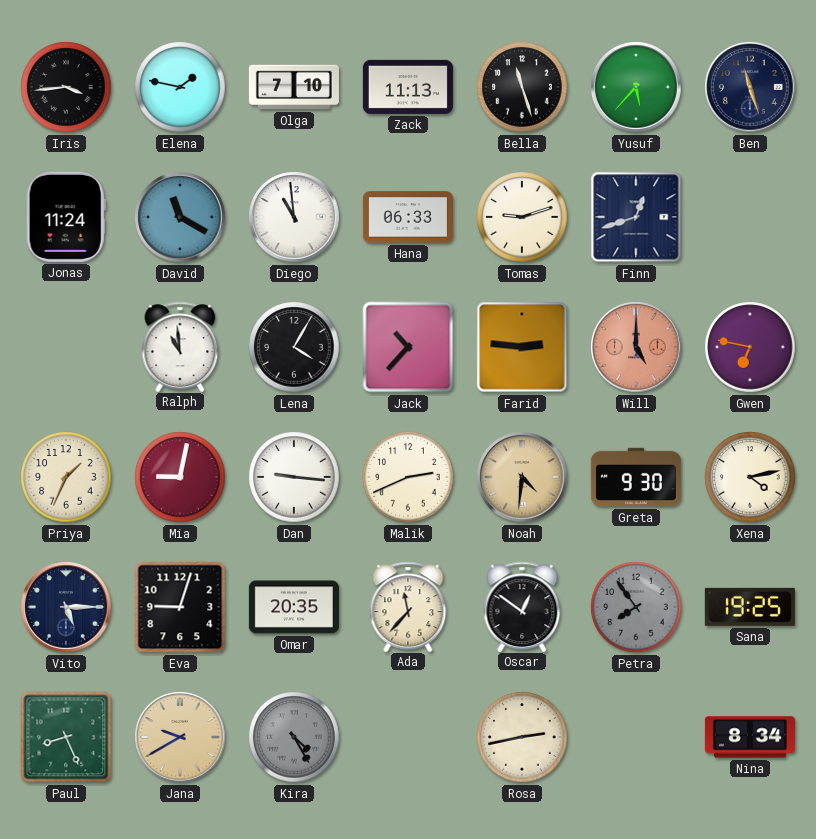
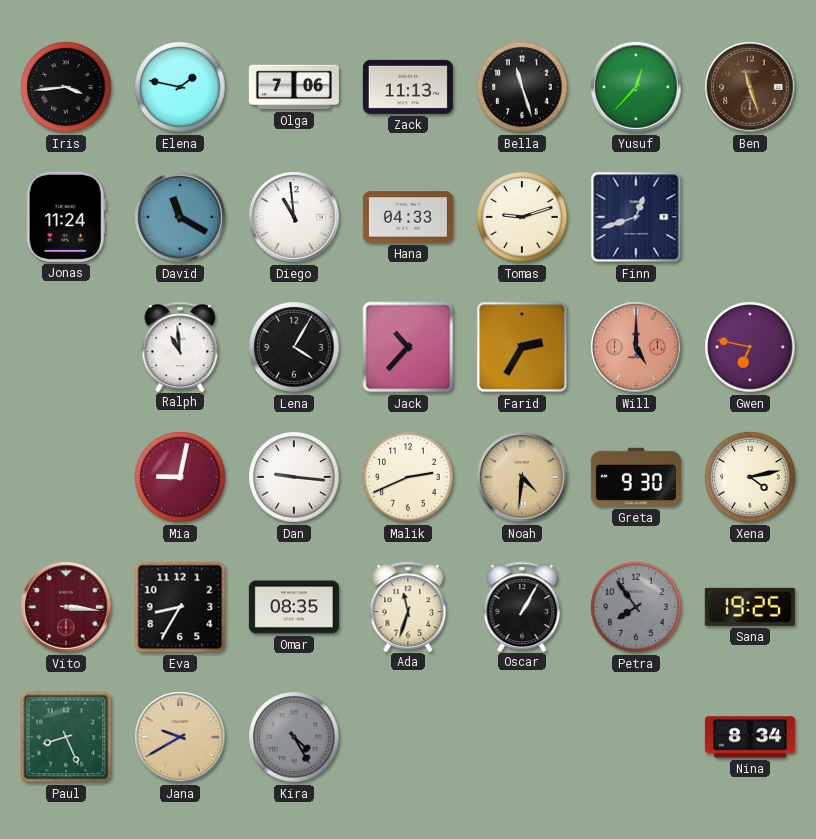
Olga: 7:10 -> 7:06
Yusuf: 5:37 -> 12:37
Ben dial: navy -> brown
Hana: 06:33 -> 04:33
Farid: 2:46 -> 2:35
Priya: 1:34 -> none
Vito: 5:15 -> 3:16
Vito dial: navy -> burgundy
Eva: 9:03 -> 8:35
Omar: 20:35 -> 08:35
Ada: 11:37 -> 11:33
Oscar: 12:51 -> 1:05
Rosa: 2:43 -> none
